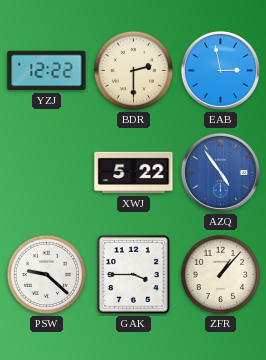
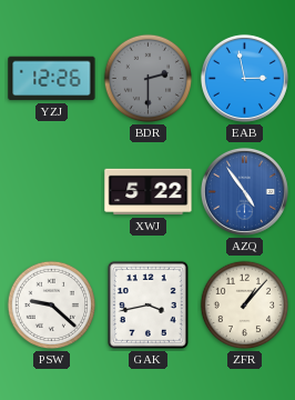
YZJ: 12:22 -> 12:26
BDR dial: cream -> grey
GAK: 3:45 -> 3:43
